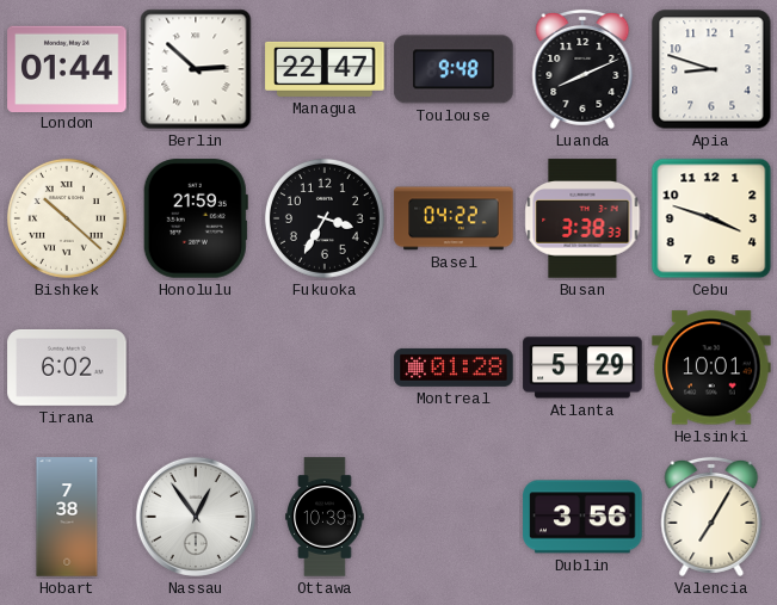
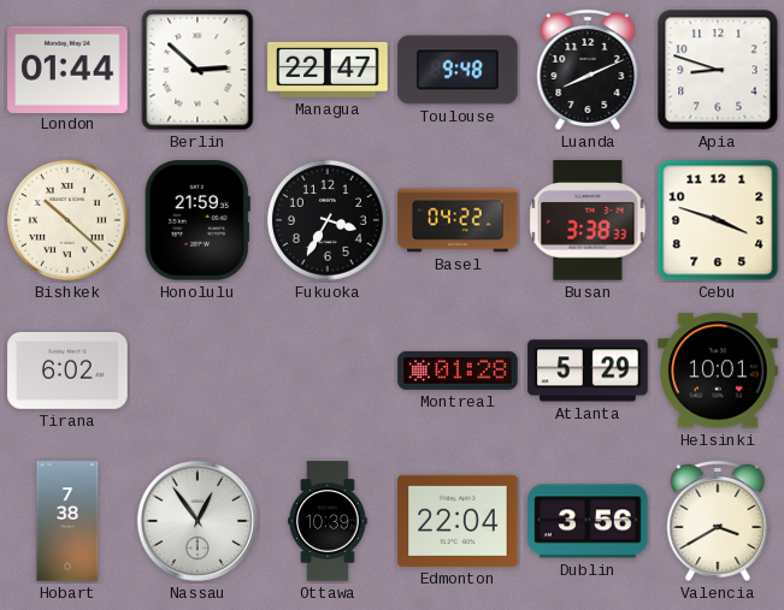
Edmonton: none -> 22:04
Valencia: 7:05 -> 3:40
